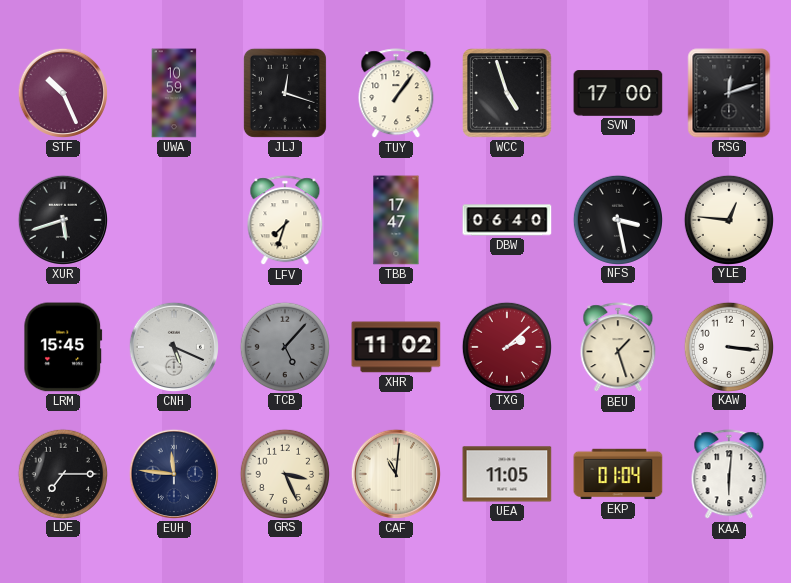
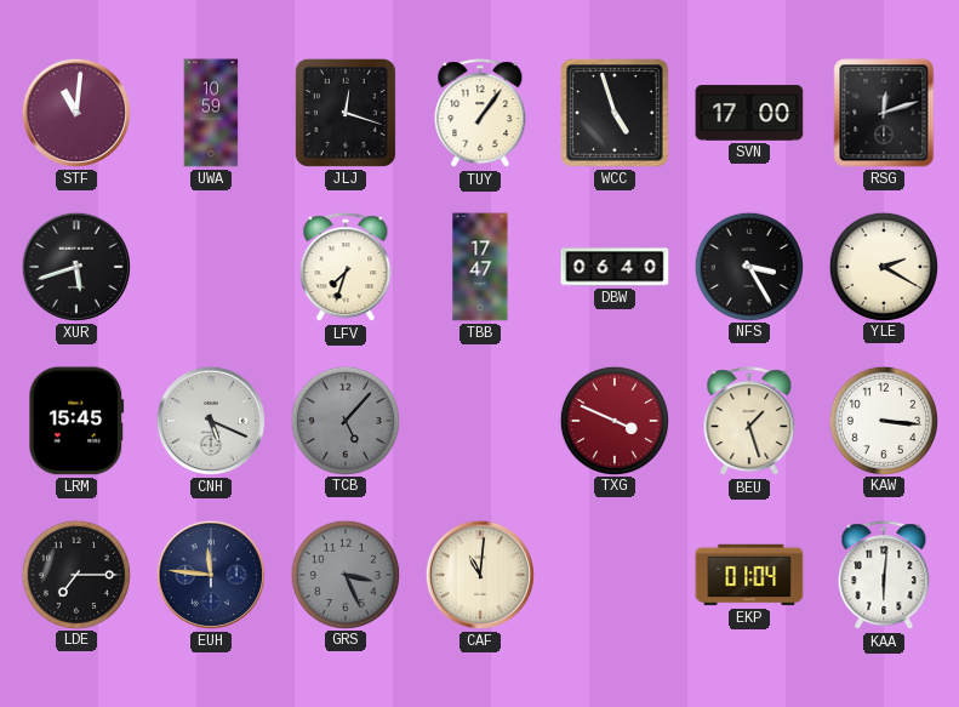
STF: 10:26 -> 11:01
NFS: 3:28 -> 3:25
YLE: 12:46 -> 2:20
XHR: 11:02 -> none
TXG: 2:08 -> 3:49
GRS dial: cream -> grey
UEA: 11:05 -> none
